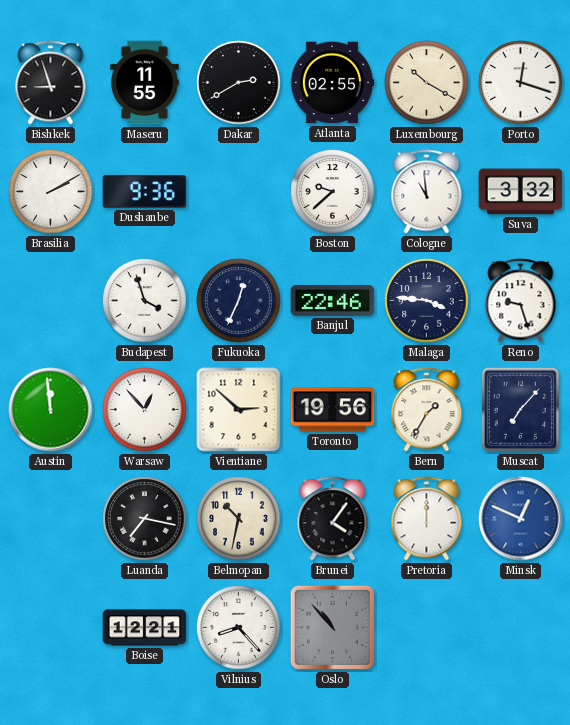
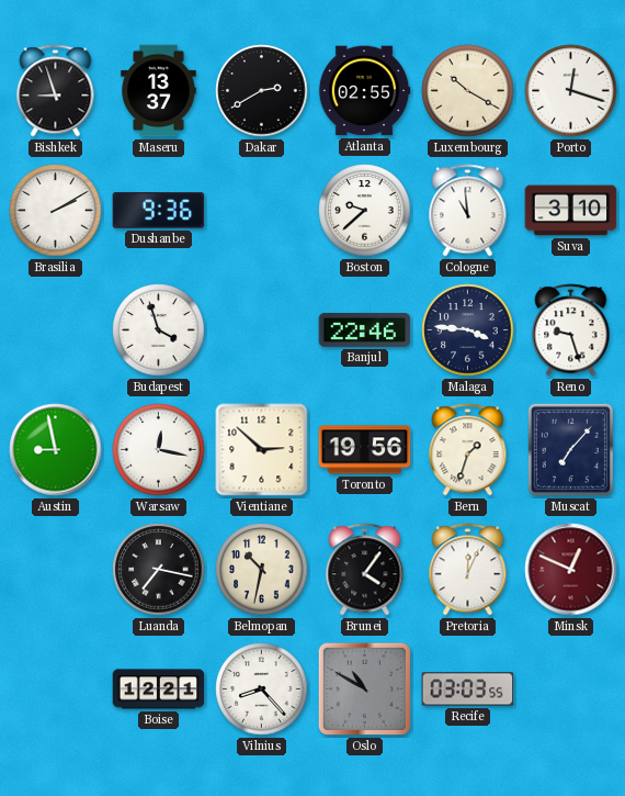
Maseru: 11:55 -> 13:37
Suva: 3:32 -> 3:10
Fukuoka: 12:34 -> none
Austin: 11:59 -> 8:58
Warsaw: 12:53 -> 12:17
Bern: 1:35 -> 1:33
Pretoria: 12:00 -> 12:04
Minsk dial: blue -> burgundy
Oslo: 10:53 -> 10:50
Recife: none -> 03:03
